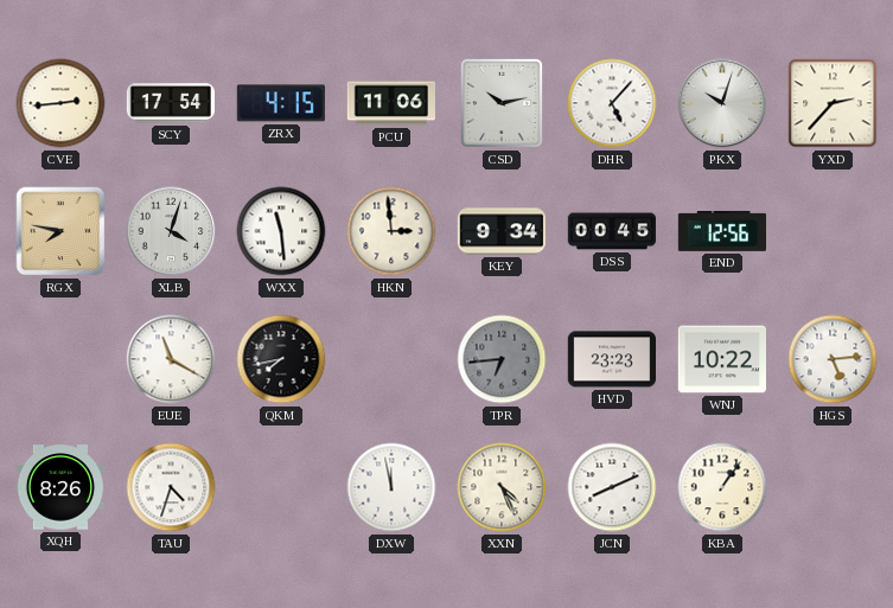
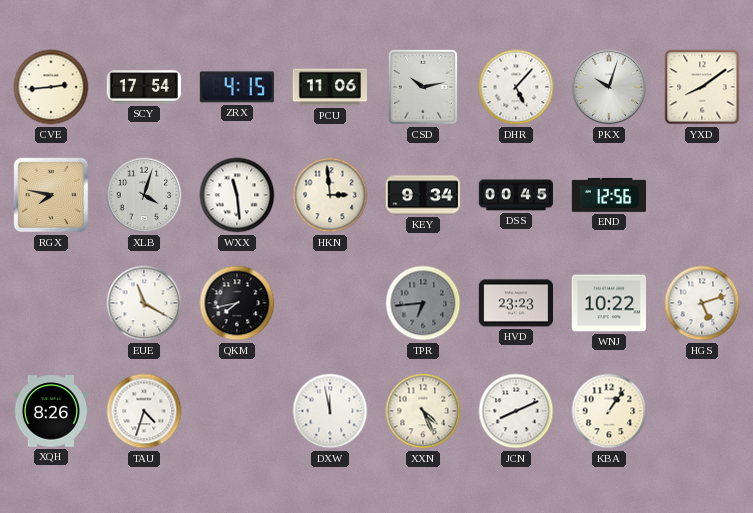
YXD: 2:37 -> 8:09
HGS: 5:14 -> 5:12
